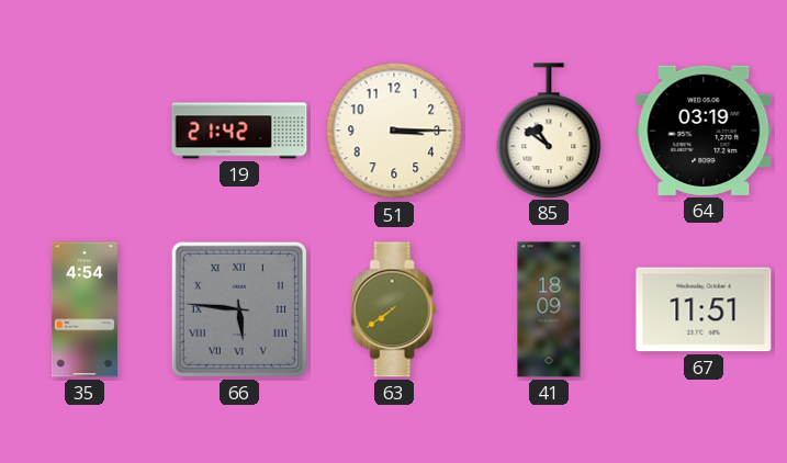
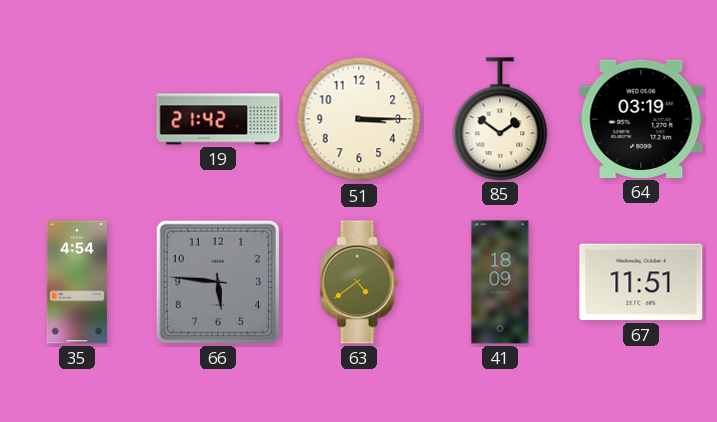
85: 10:51 -> 1:51
66 numerals: Roman -> Arabic
63: 7:39 -> 4:39
